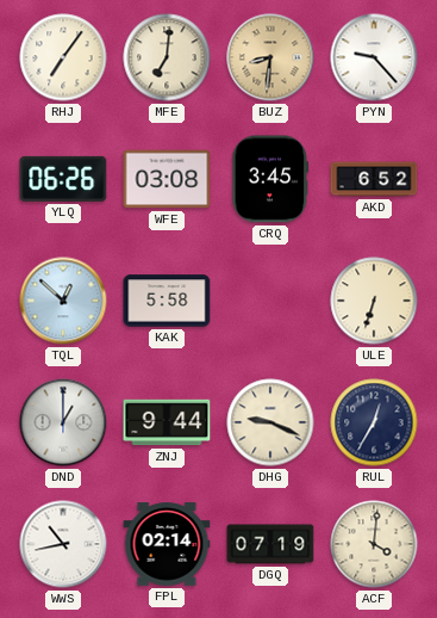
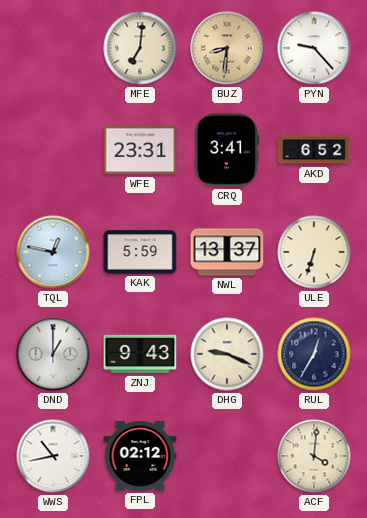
RHJ: 7:06 -> none
YLQ: 06:26 -> none
WFE: 03:08 -> 23:31
CRQ: 3:45 -> 3:41
TQL: 12:52 -> 12:47
KAK: 5:58 -> 5:59
NWL: none -> 13:37
ZNJ: 9:44 -> 9:43
FPL: 02:14 -> 02:12
DGQ: 07:19 -> none
